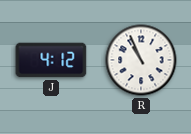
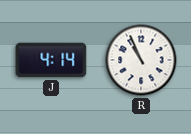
J: 4:12 -> 4:14
